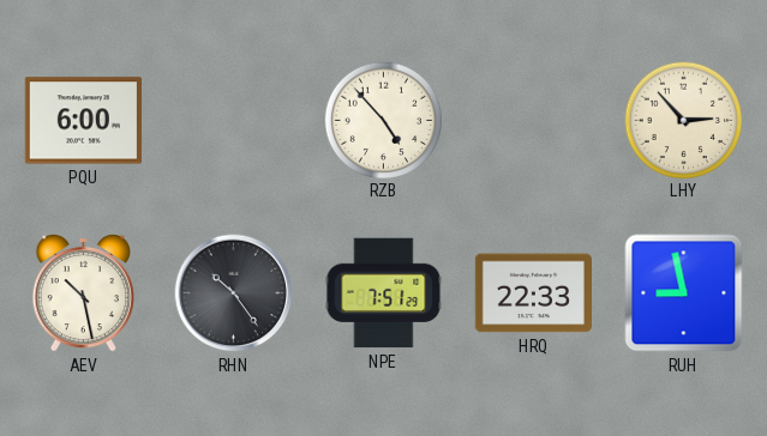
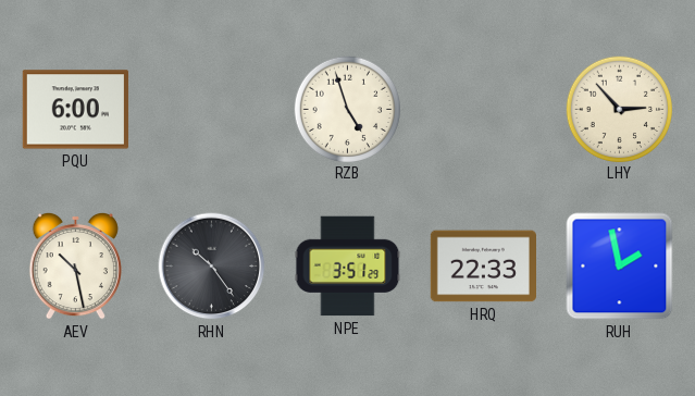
RZB: 4:53 -> 4:57
NPE: 7:51 -> 3:51
RUH: 8:58 -> 1:58
